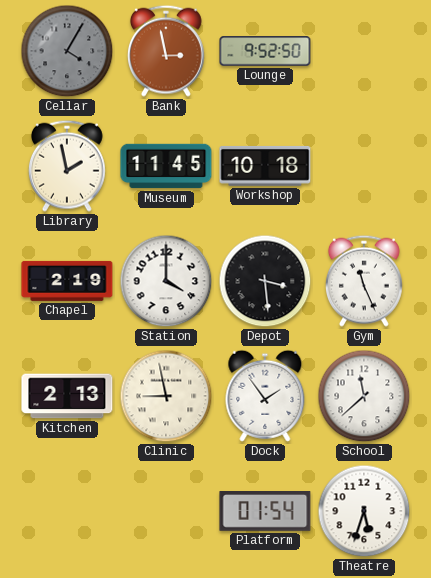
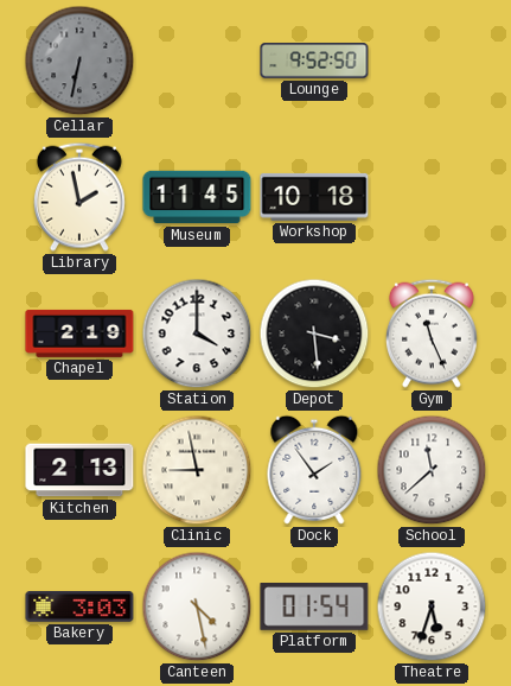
Cellar: 4:05 -> 6:32
Bank: 2:58 -> none
Bakery: none -> 3:03
Canteen: none -> 4:28
